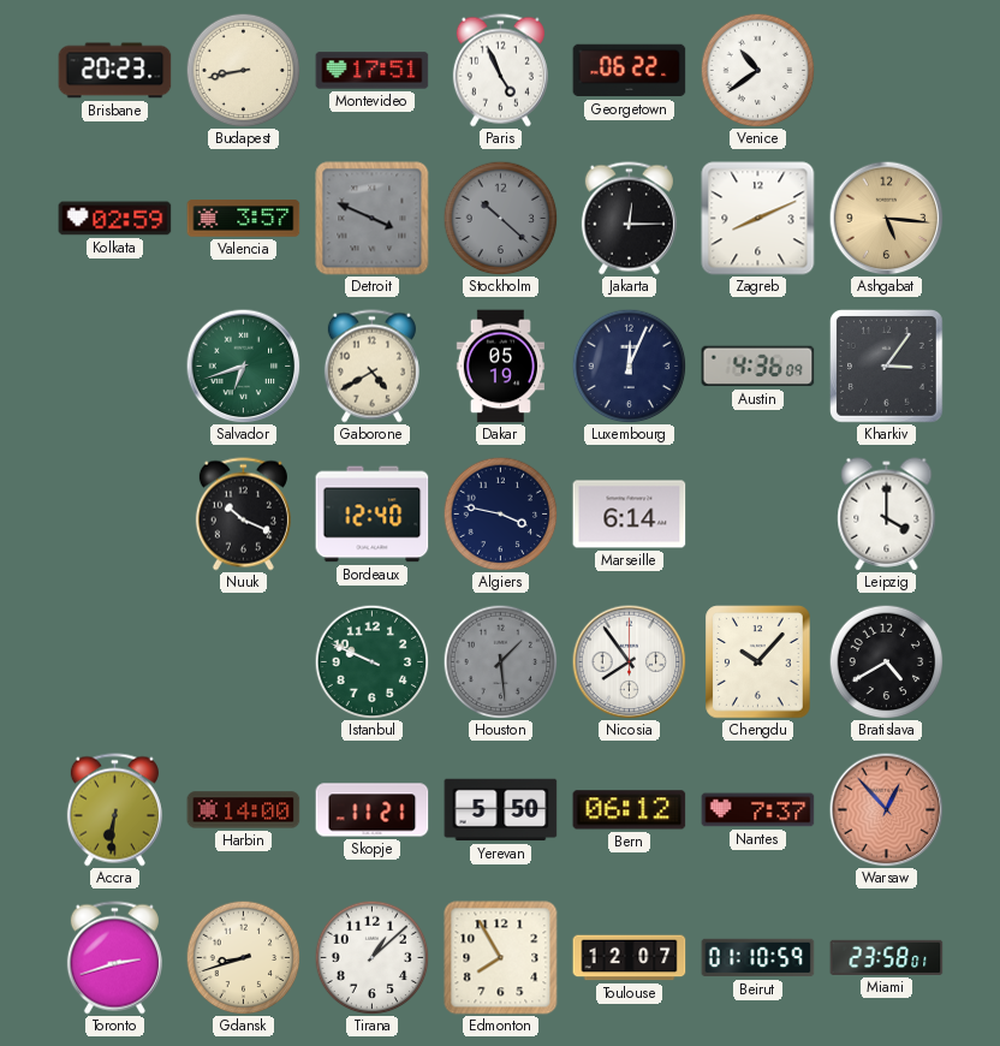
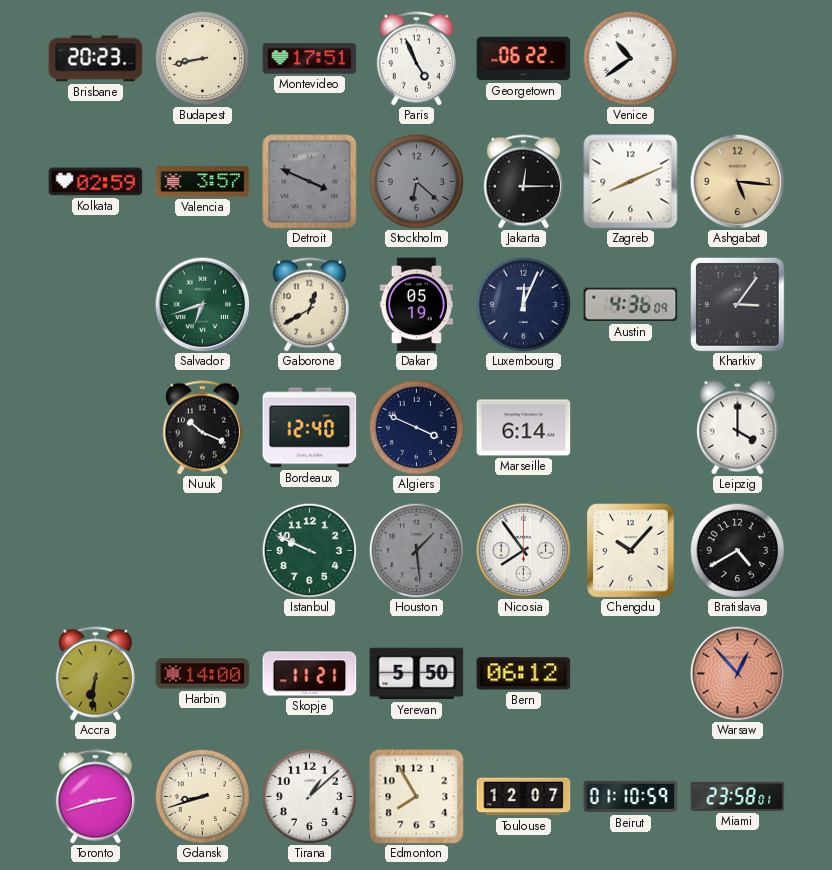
Stockholm: 10:22 -> 6:22
Gaborone: 4:40 -> 12:40
Algiers: 3:47 -> 3:49
Nantes: 7:37 -> none
